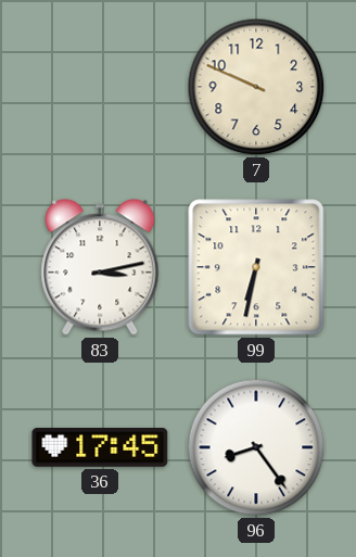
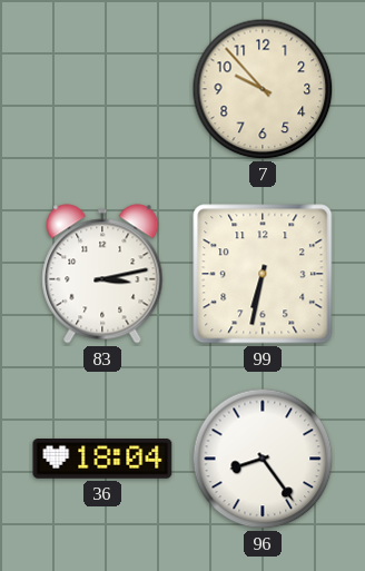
7: 9:49 -> 9:53
36: 17:45 -> 18:04
